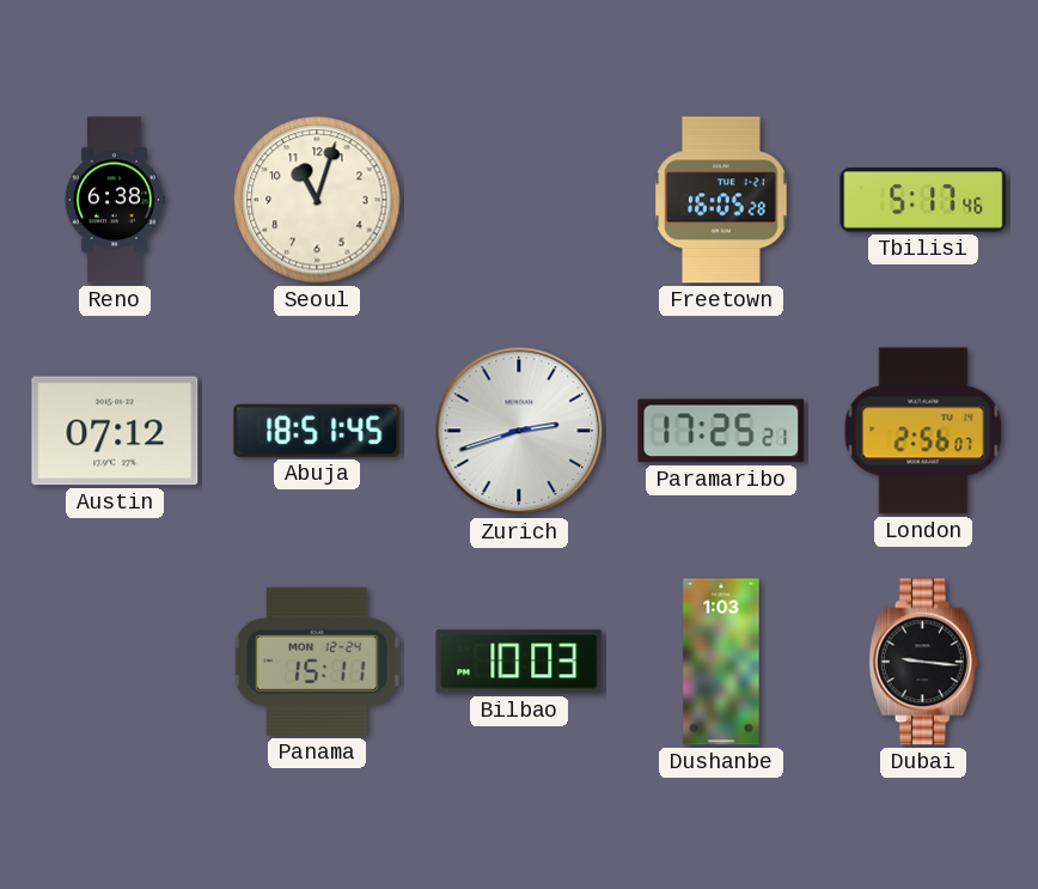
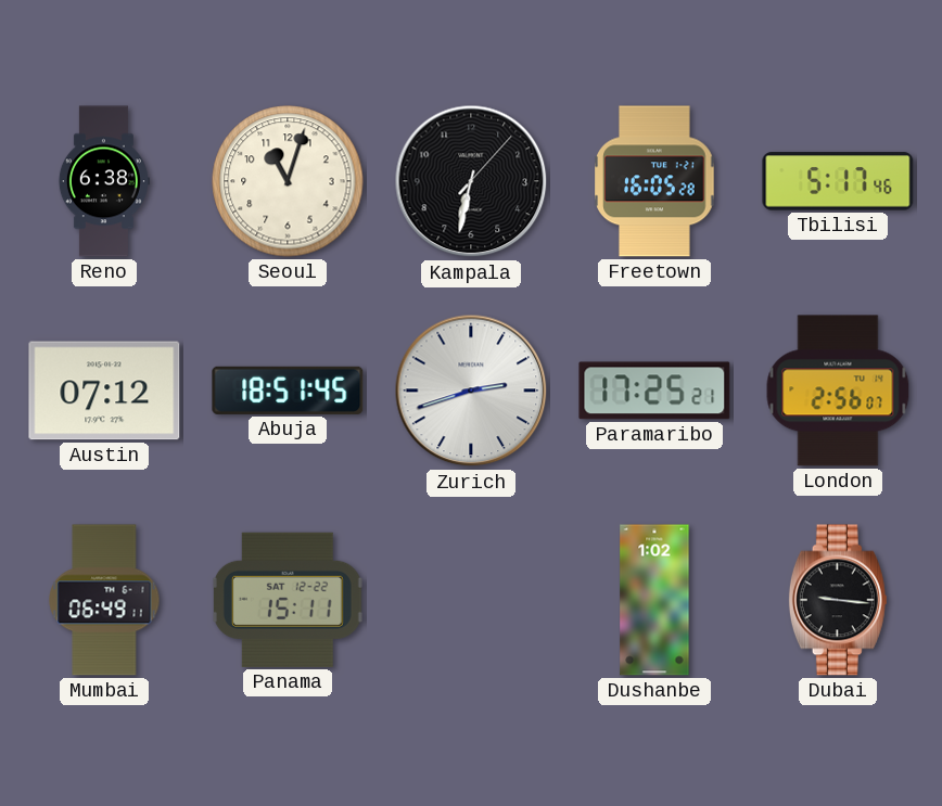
Kampala: none -> 6:32
Mumbai: none -> 06:49
Panama date: MON 12-24 -> SAT 12-22
Bilbao: 10:03 -> none
Dushanbe: 1:03 -> 1:02
